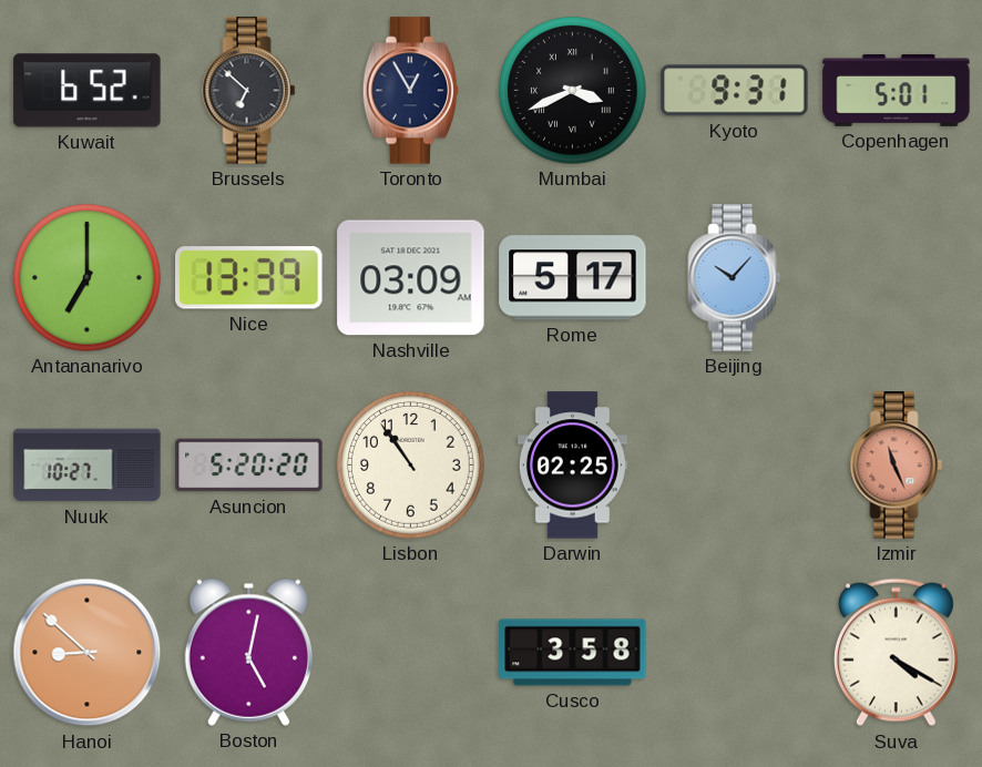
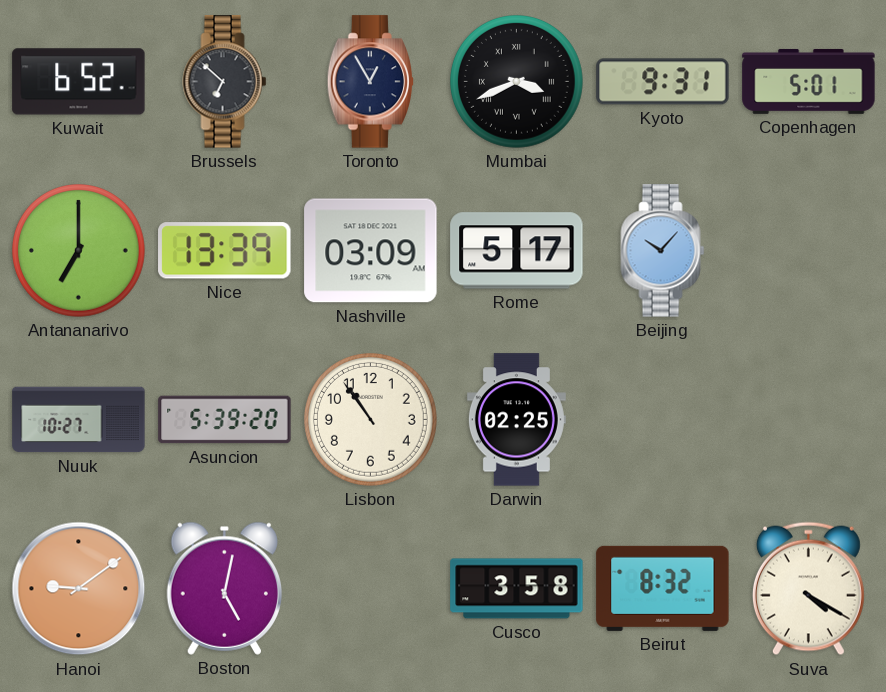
Asuncion: 5:20 -> 5:39
Izmir: 11:26 -> none
Hanoi: 8:52 -> 9:09
Beirut: none -> 8:32
